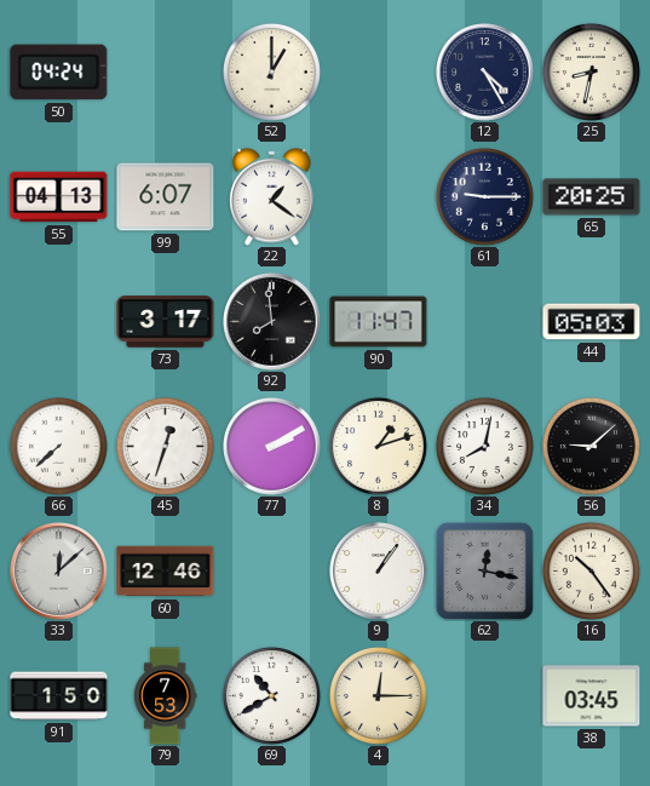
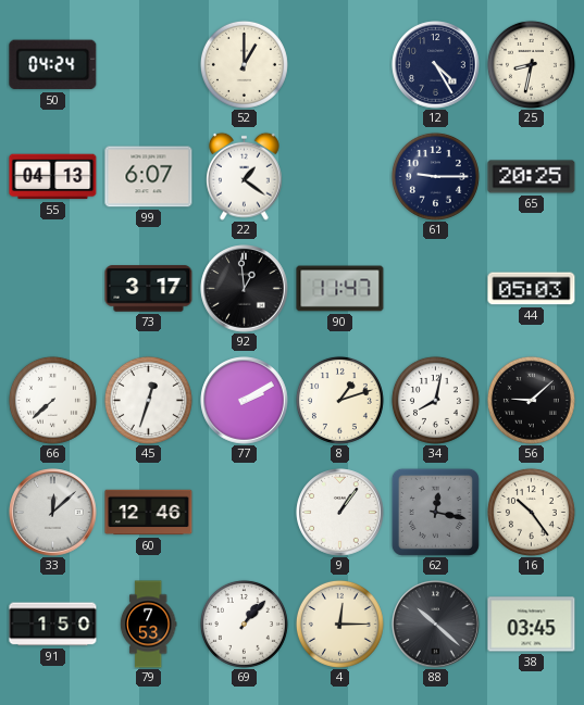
92: 7:59 -> 12:59
69: 10:40 -> 1:07
88: none -> 10:22
